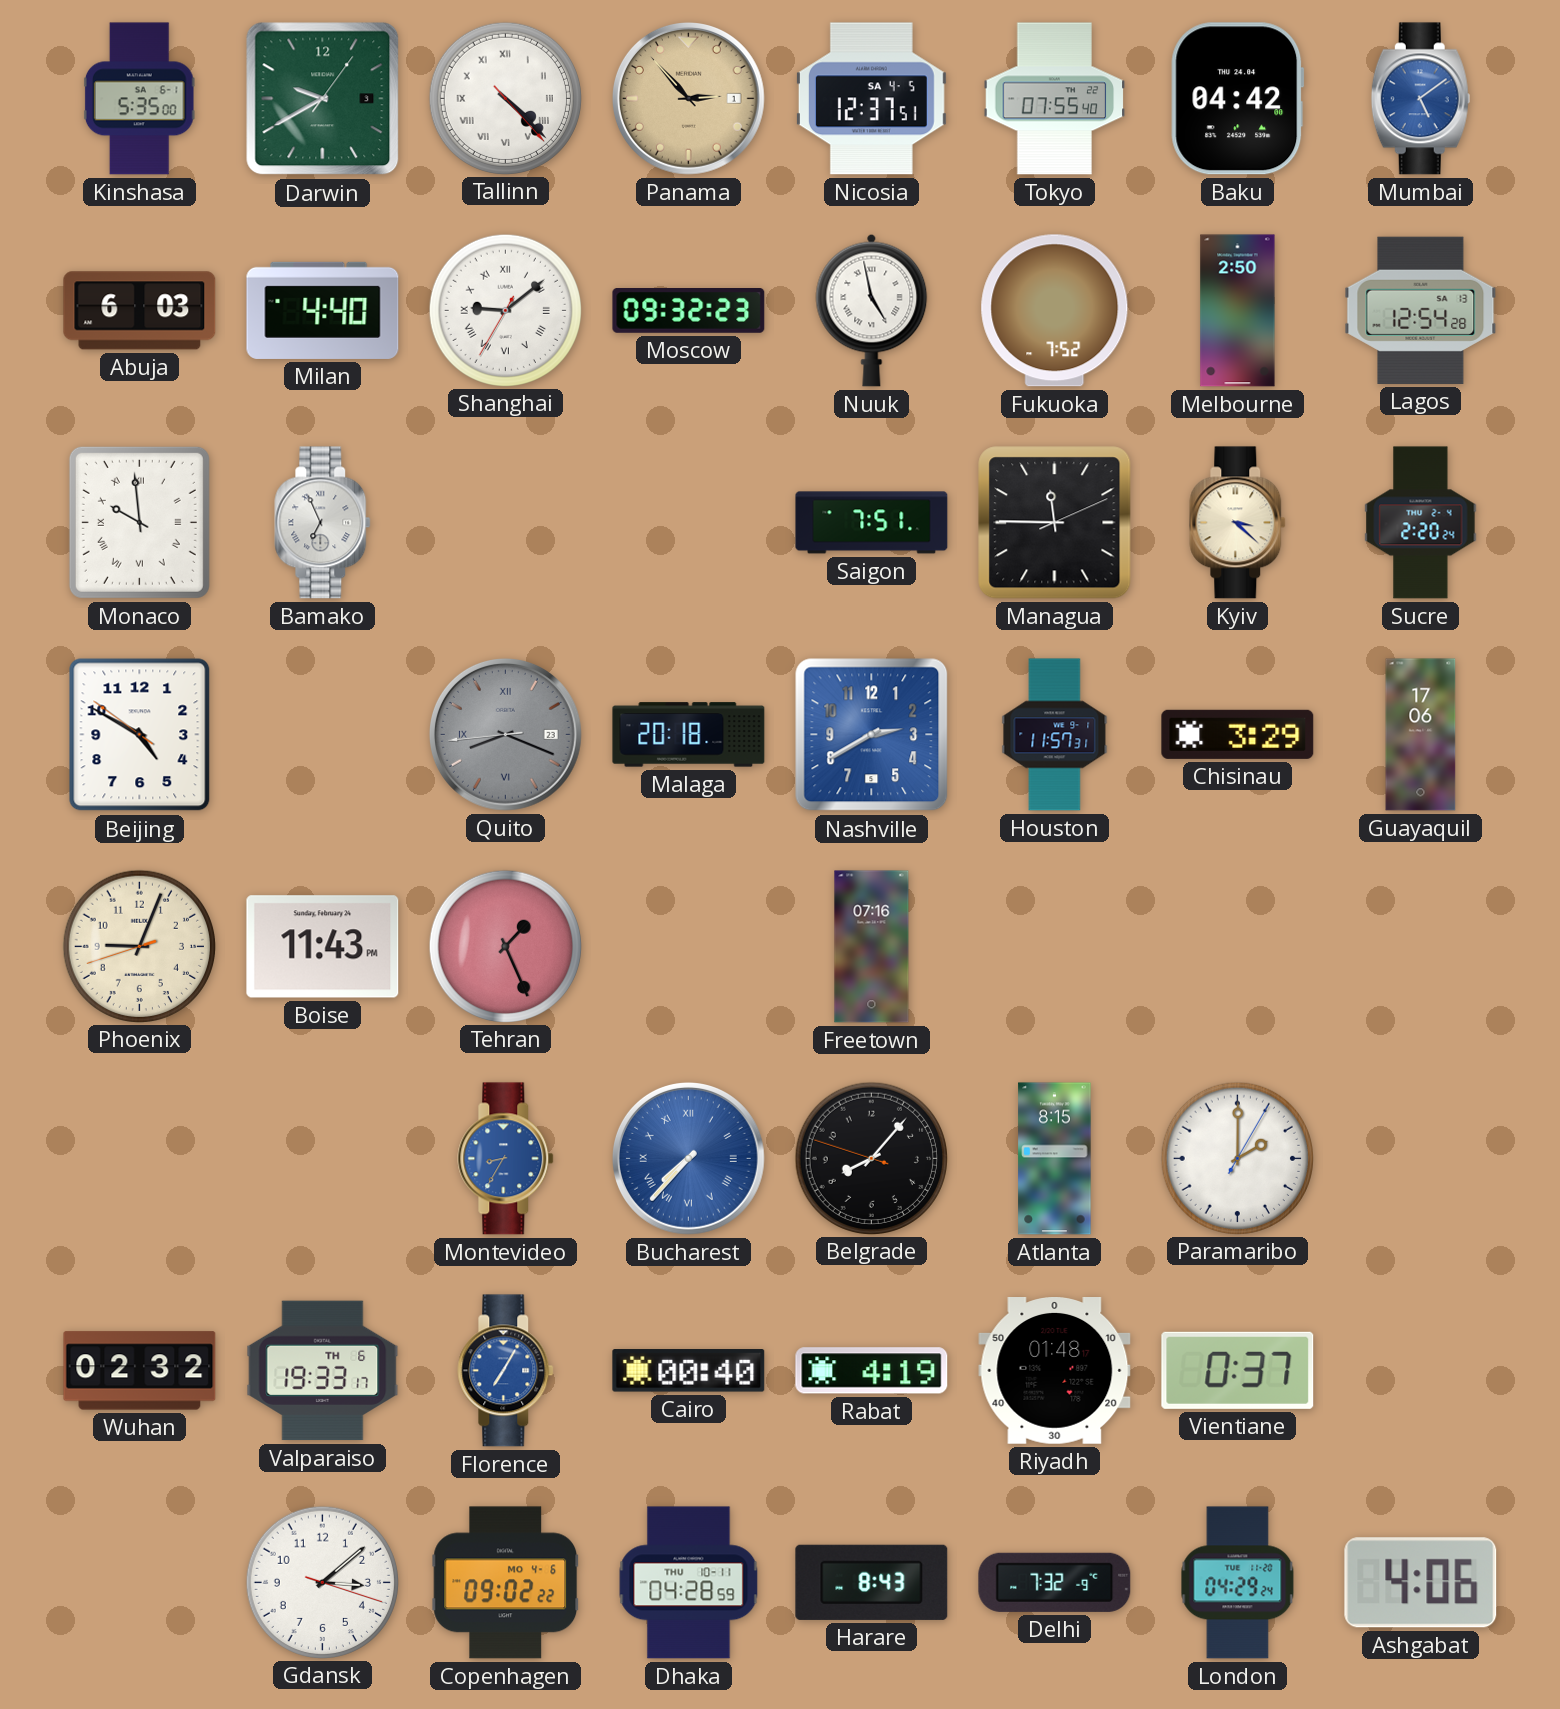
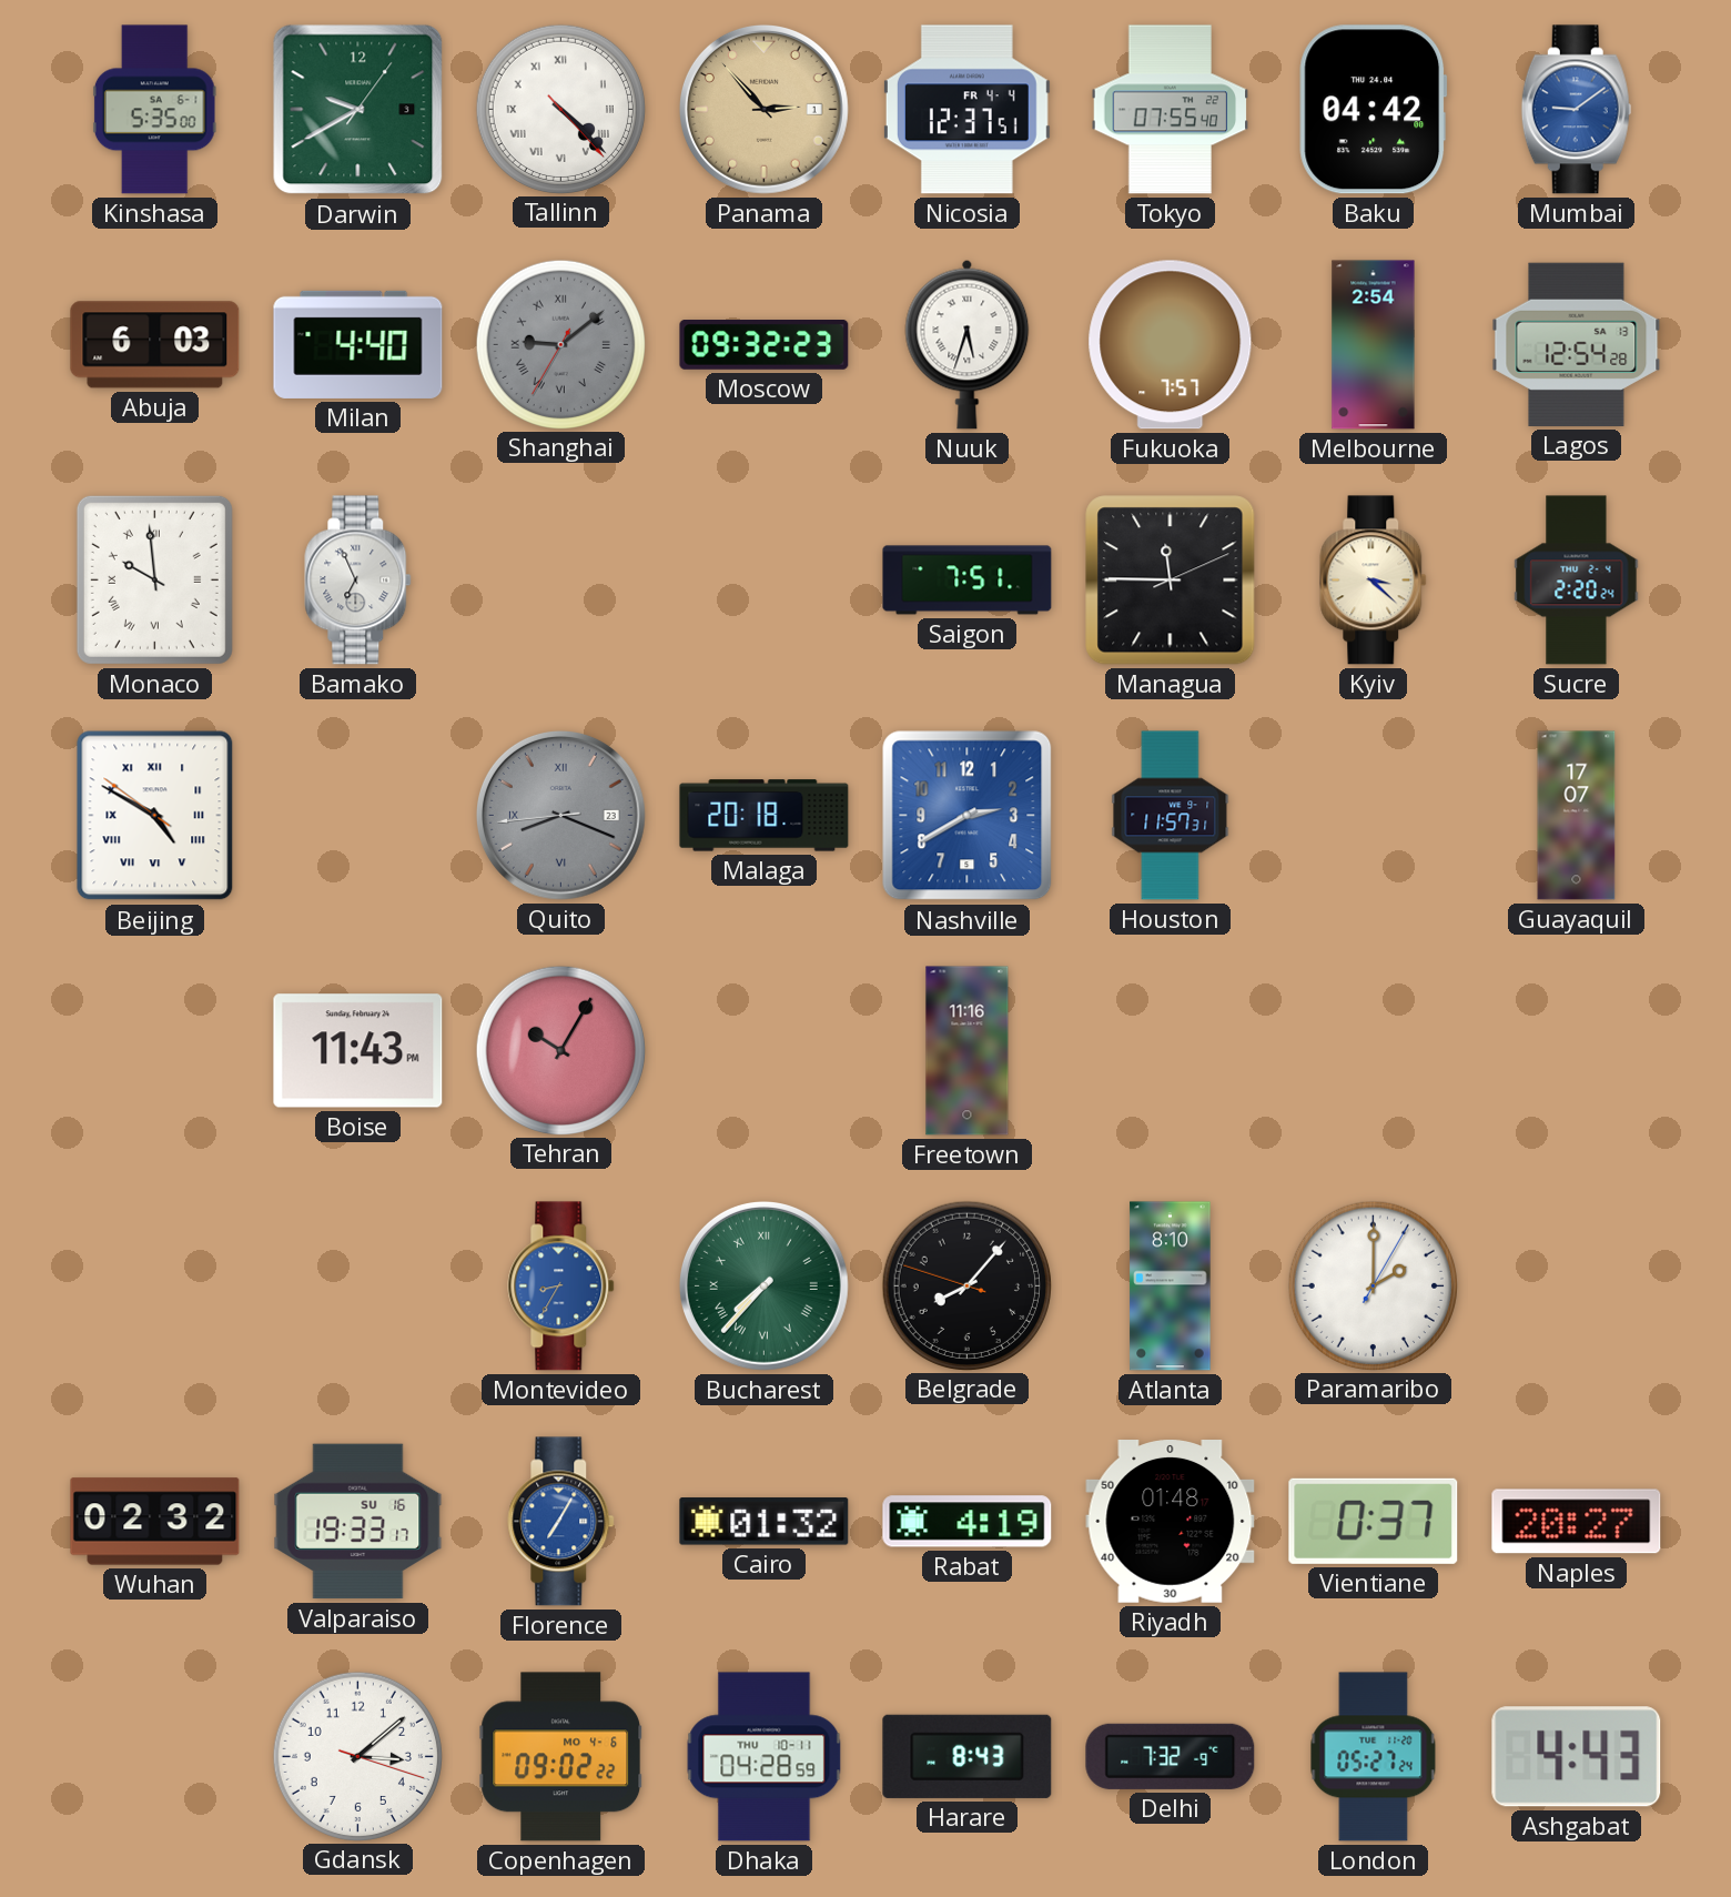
Nicosia date: SA 4-5 -> FR 4-4
Mumbai: 5:09 -> 9:09
Shanghai dial: white -> grey
Nuuk: 4:58 -> 5:33
Fukuoka: 7:52 -> 7:57
Melbourne: 2:50 -> 2:54
Beijing numerals: Arabic -> Roman
Chisinau: 3:29 -> none
Guayaquil: 17:06 -> 17:07
Phoenix: 9:03 -> none
Tehran: 1:26 -> 10:05
Freetown: 07:16 -> 11:16
Bucharest dial: blue -> green
Atlanta: 8:15 -> 8:10
Valparaiso date: TH 6 -> SU 16
Cairo: 00:40 -> 01:32
Naples: none -> 20:27
London: 04:29 -> 05:27
Ashgabat: 4:06 -> 4:43
